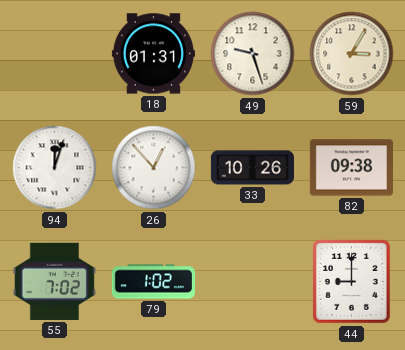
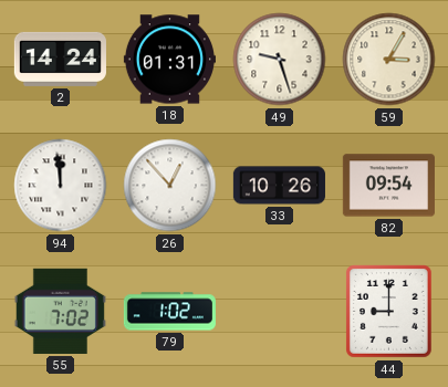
2: none -> 14:24
94: 12:03 -> 11:59
82: 09:38 -> 09:54
